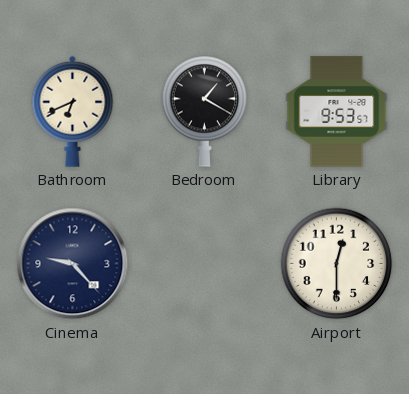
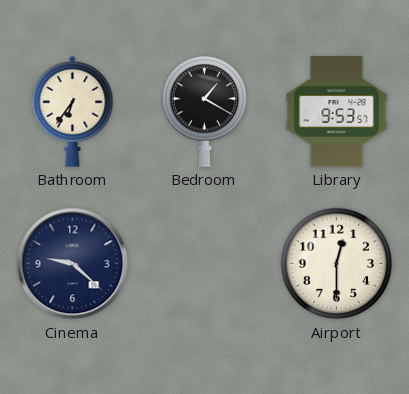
Bathroom: 6:41 -> 6:36
Cinema: 9:23 -> 9:22
